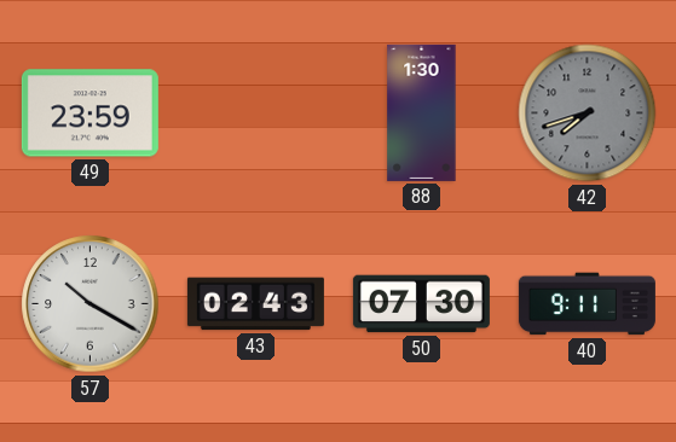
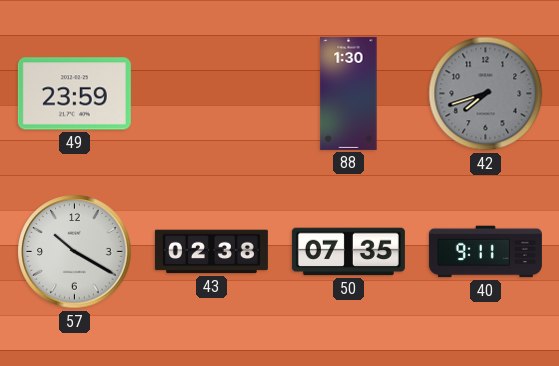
43: 02:43 -> 02:38
50: 07:30 -> 07:35
